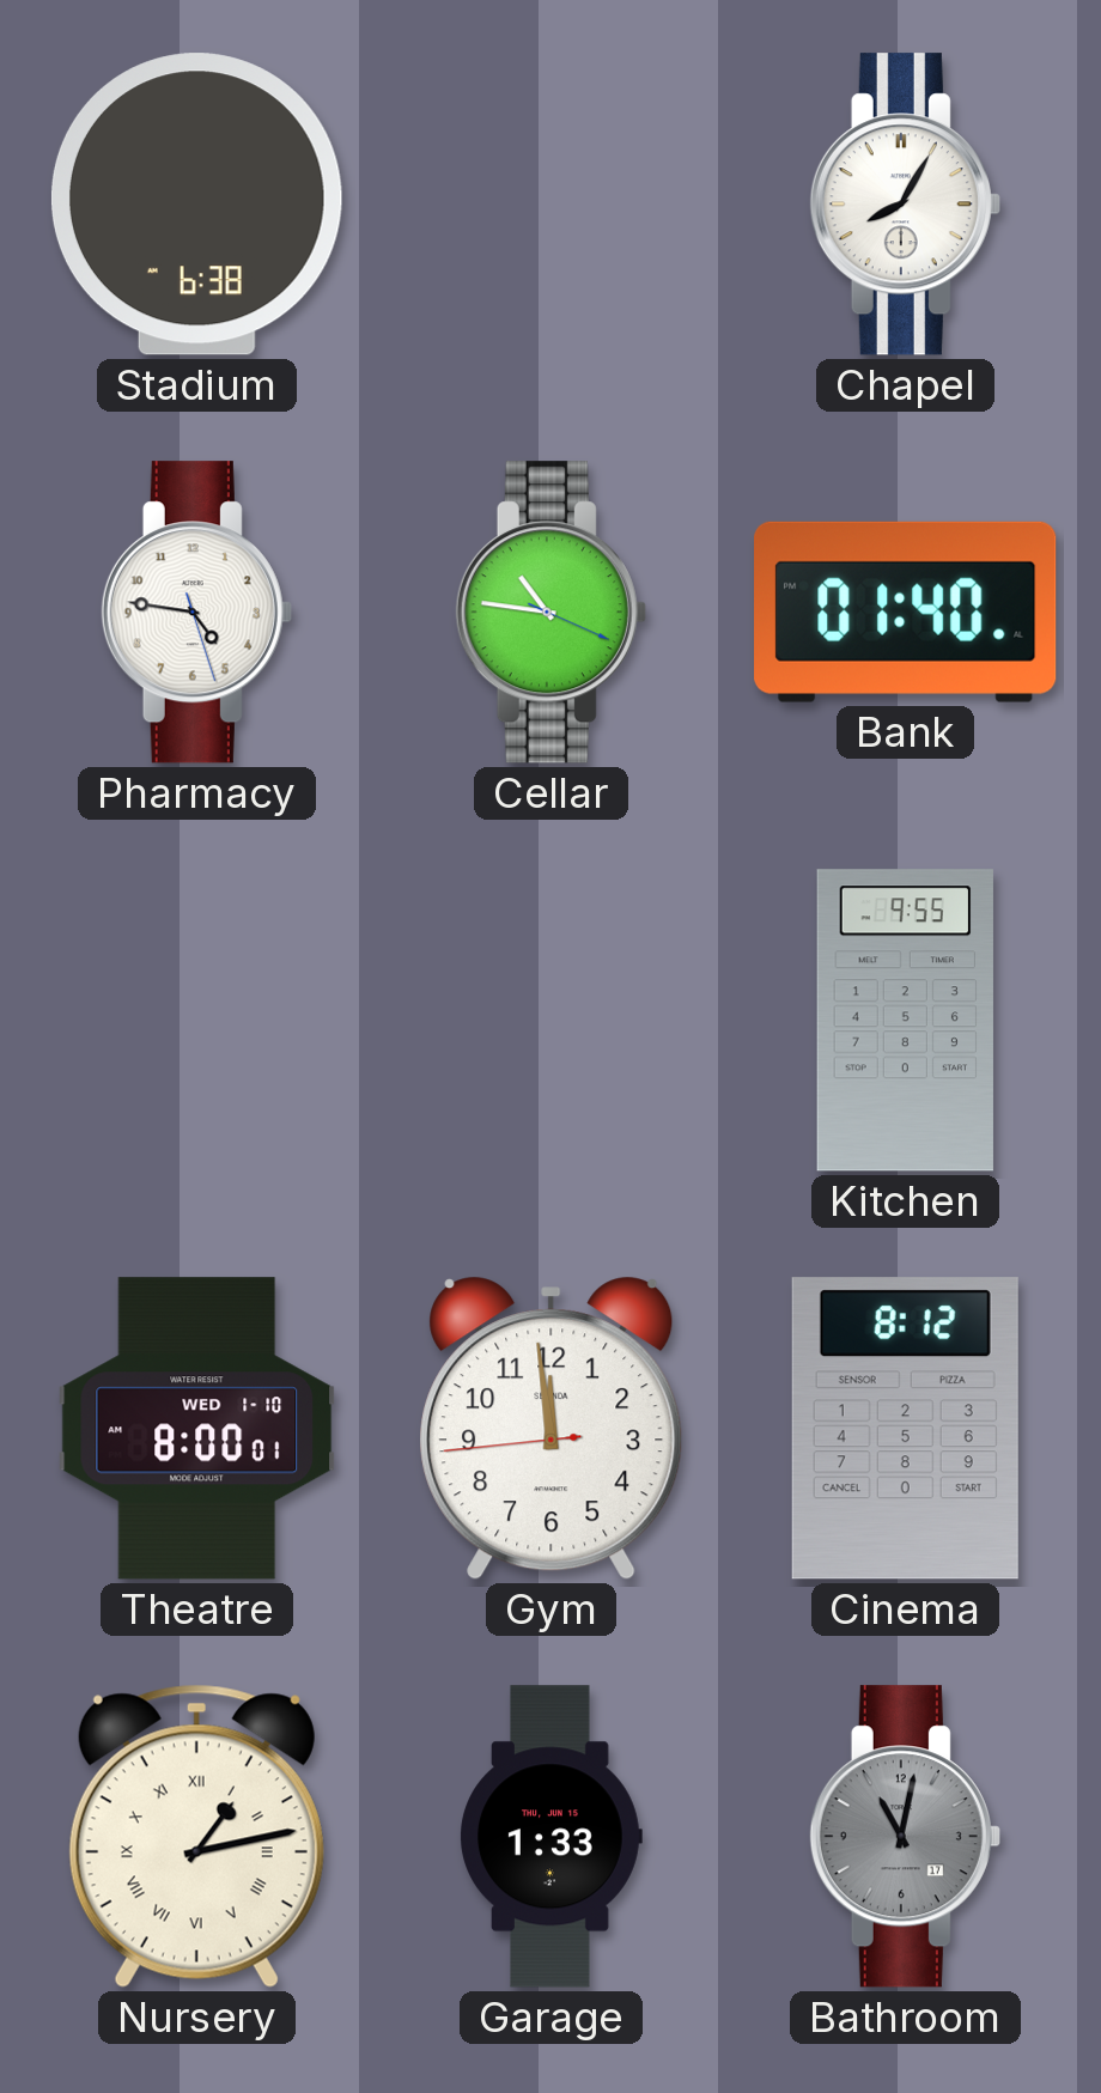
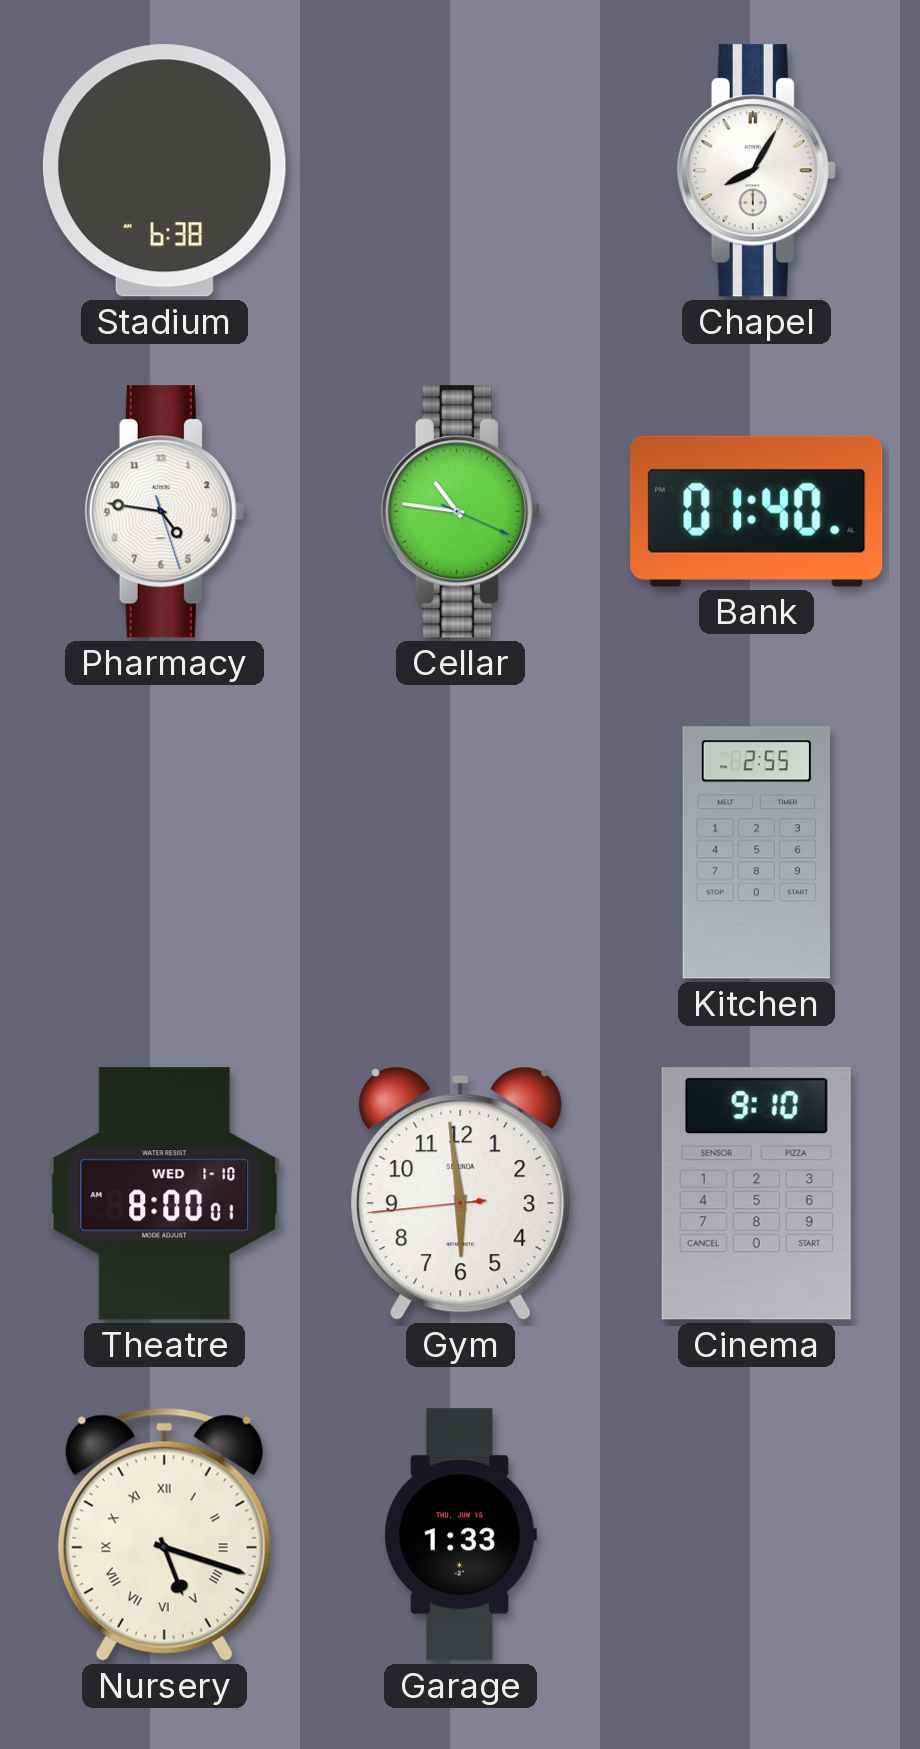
Kitchen: 9:55 -> 2:55
Gym: 11:58 -> 5:58
Cinema: 8:12 -> 9:10
Nursery: 1:13 -> 5:18
Bathroom: 11:02 -> none
